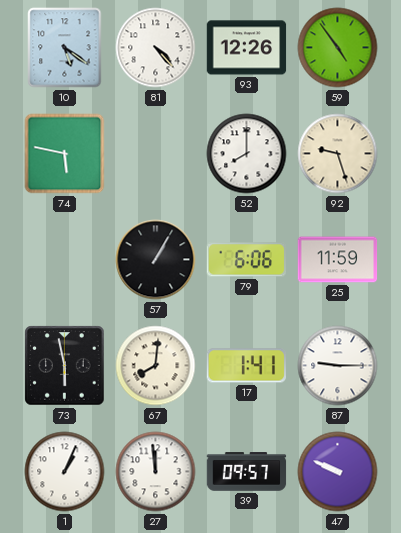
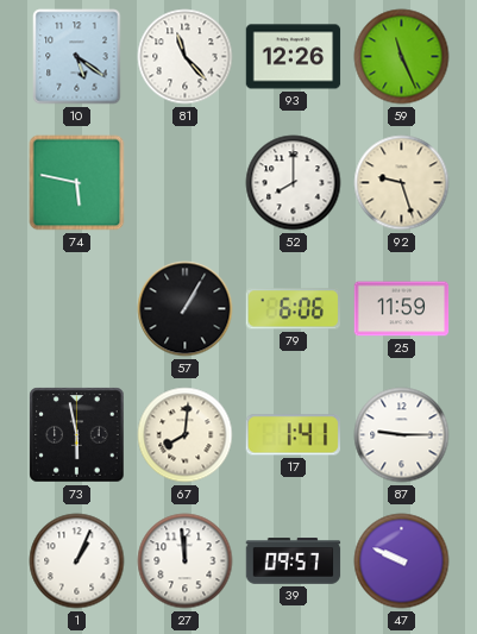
81: 4:23 -> 11:23
59: 4:54 -> 11:26
